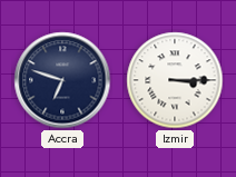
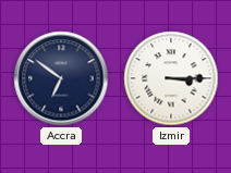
Accra: 6:48 -> 6:51
